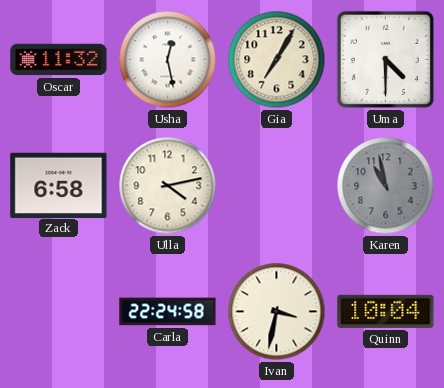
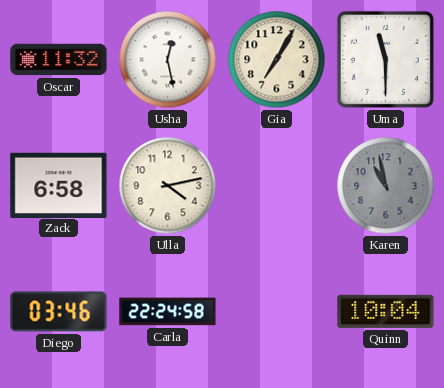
Uma: 4:30 -> 11:30
Diego: none -> 03:46
Ivan: 3:32 -> none
